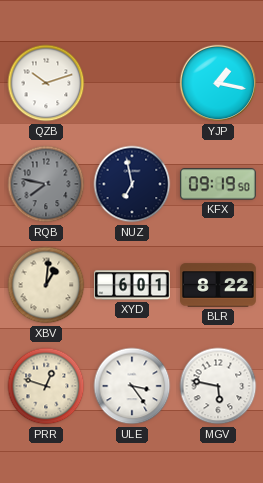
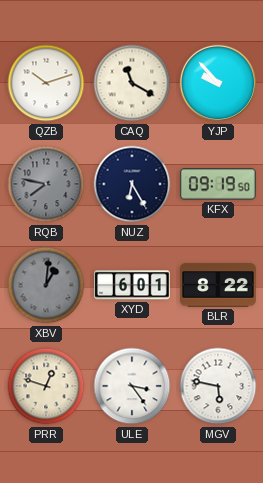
CAQ: none -> 11:20
YJP: 1:17 -> 9:53
NUZ: 6:58 -> 6:25
XBV dial: cream -> grey
